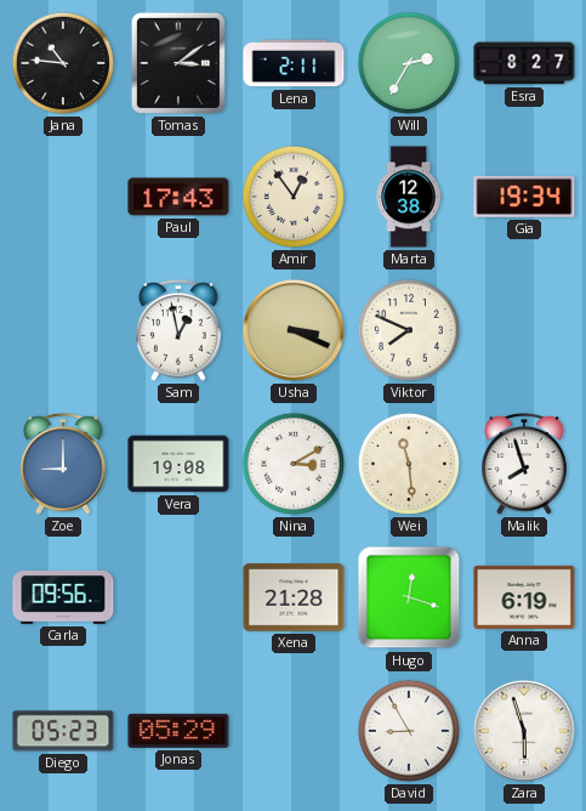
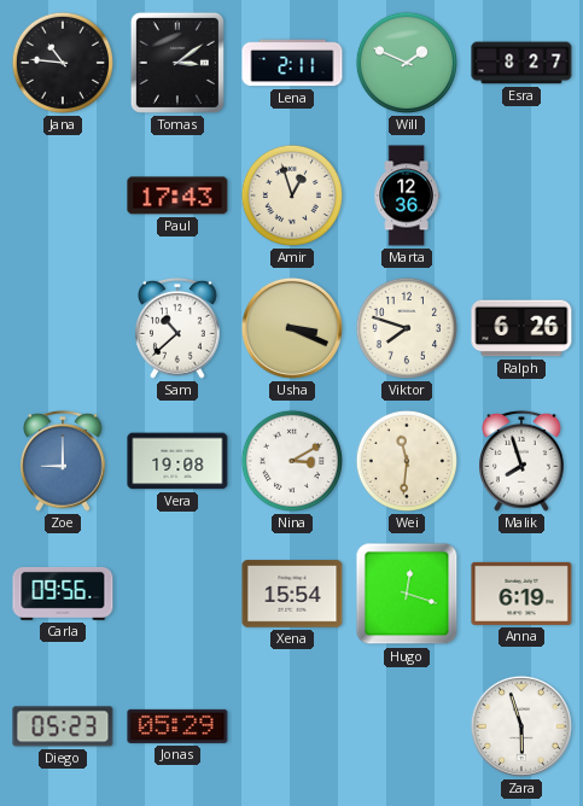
Will: 2:35 -> 1:49
Amir: 12:54 -> 12:57
Marta: 12:38 -> 12:36
Gia: 19:34 -> none
Sam: 12:58 -> 10:38
Viktor: 7:49 -> 7:48
Ralph: none -> 6:26
Wei: 11:29 -> 11:31
Xena: 21:28 -> 15:54
David: 8:55 -> none
